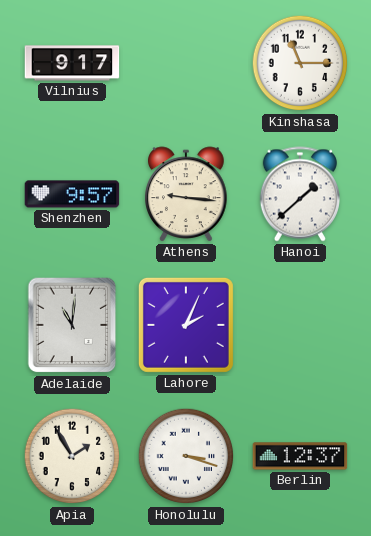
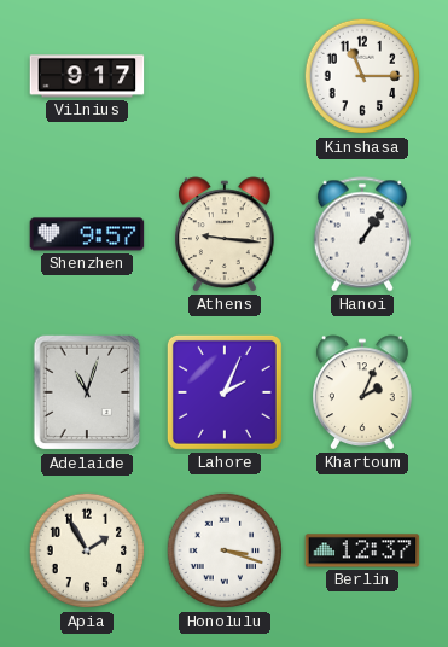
Hanoi: 1:38 -> 1:06
Adelaide: 11:01 -> 11:03
Khartoum: none -> 2:04
